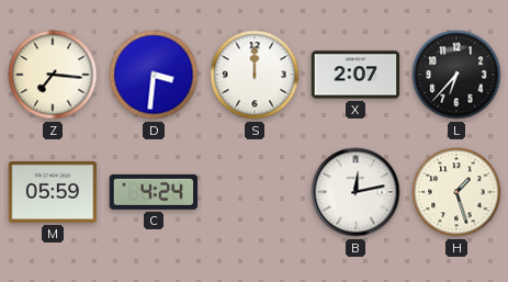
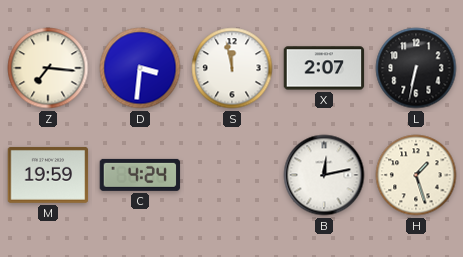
S: 12:00 -> 11:58
L: 6:37 -> 6:32
M: 05:59 -> 19:59
